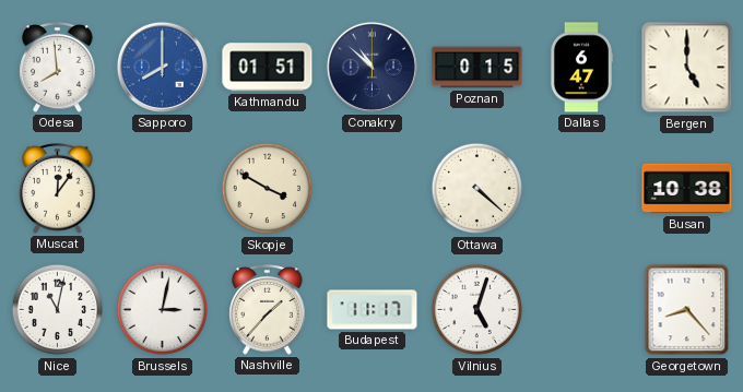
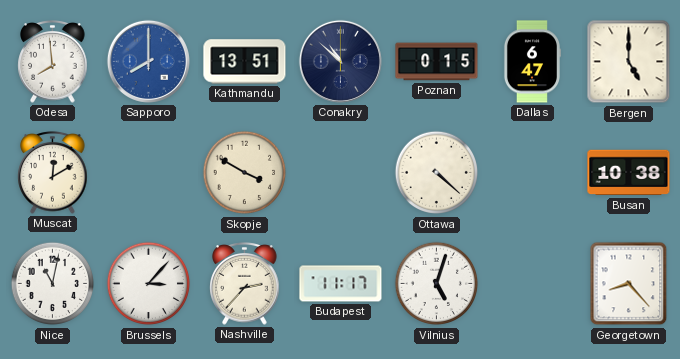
Kathmandu: 01:51 -> 13:51
Muscat: 12:06 -> 12:10
Brussels: 3:02 -> 3:07
Nashville: 1:37 -> 2:37
